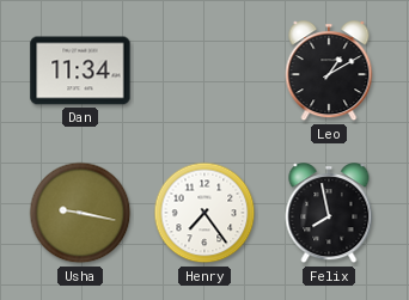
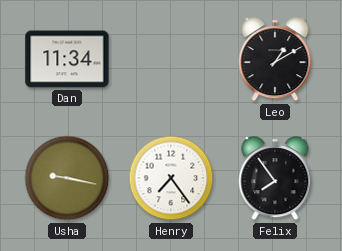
Felix: 7:58 -> 7:54
